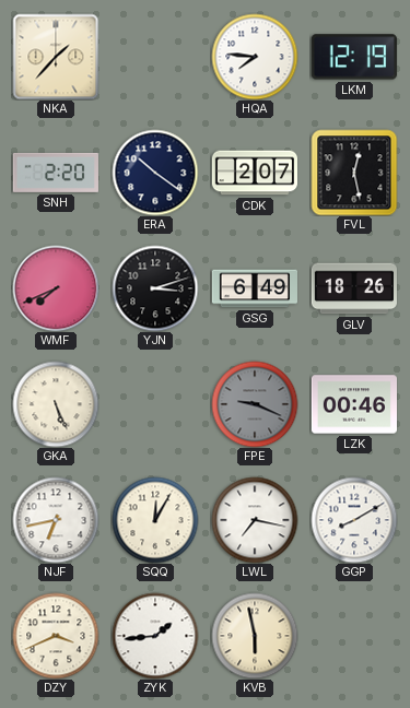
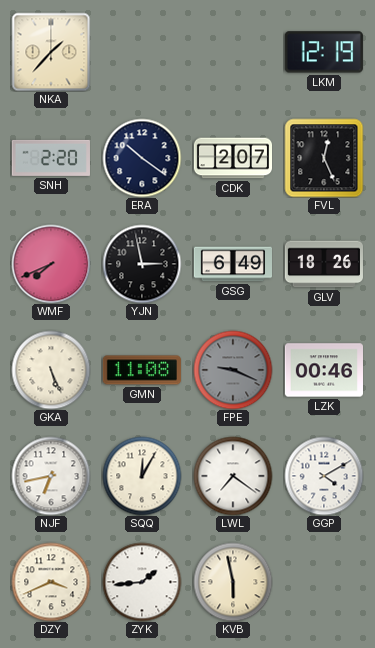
HQA: 7:46 -> none
FVL: 12:28 -> 12:26
YJN: 3:12 -> 2:58
GMN: none -> 11:08
LWL: 7:17 -> 7:21
GGP: 8:10 -> 4:10
